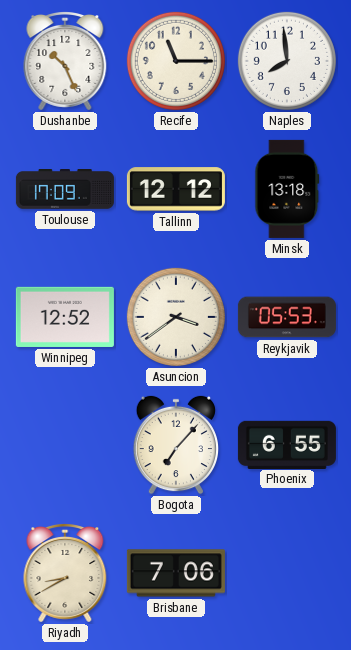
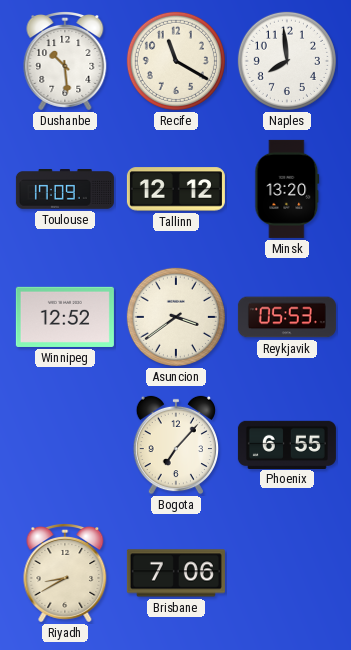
Dushanbe: 10:26 -> 10:29
Recife: 11:15 -> 11:20
Minsk: 13:18 -> 13:20
